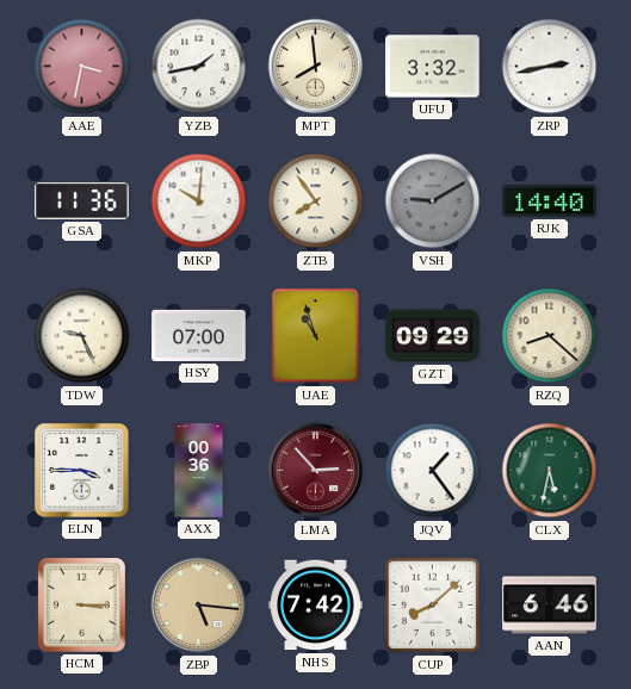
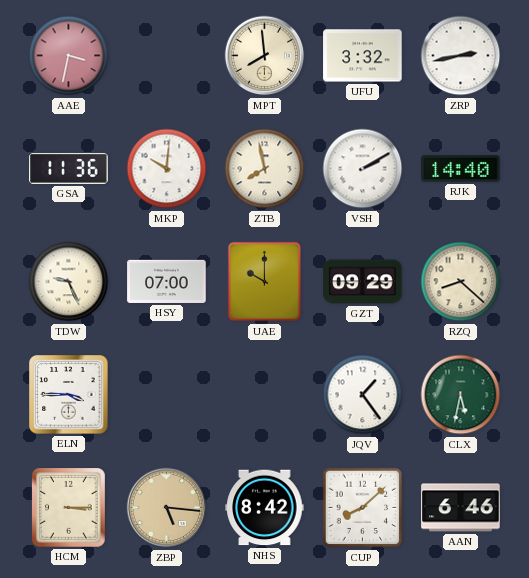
YZB: 1:43 -> none
ZTB: 7:54 -> 7:58
VSH: 9:10 -> 2:10
VSH dial: grey -> white
UAE: 10:57 -> 10:00
AXX: 00:36 -> none
LMA: 2:53 -> none
NHS: 7:42 -> 8:42
